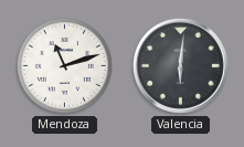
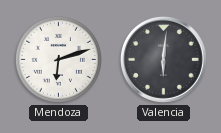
Mendoza: 11:12 -> 6:12
